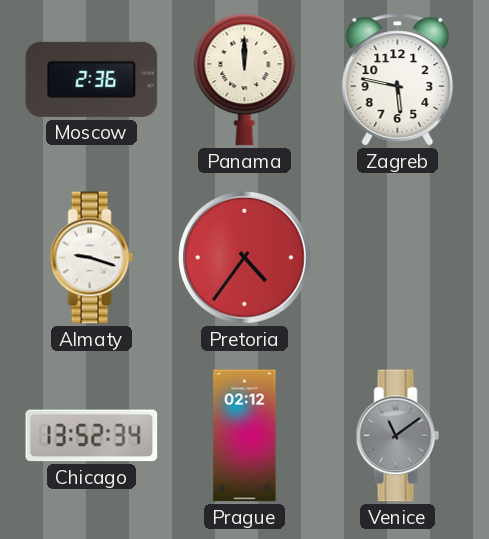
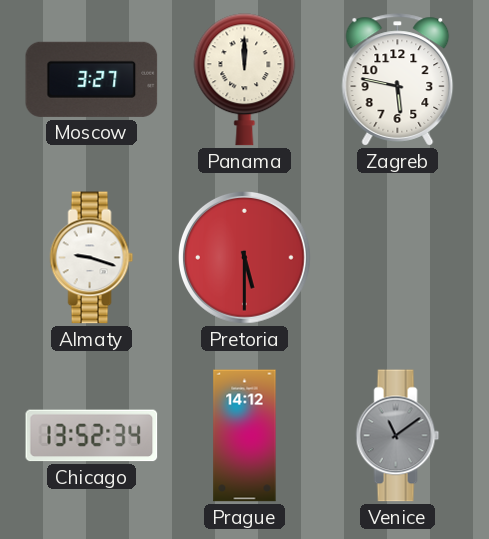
Moscow: 2:36 -> 3:27
Pretoria: 4:36 -> 5:30
Prague: 02:12 -> 14:12
